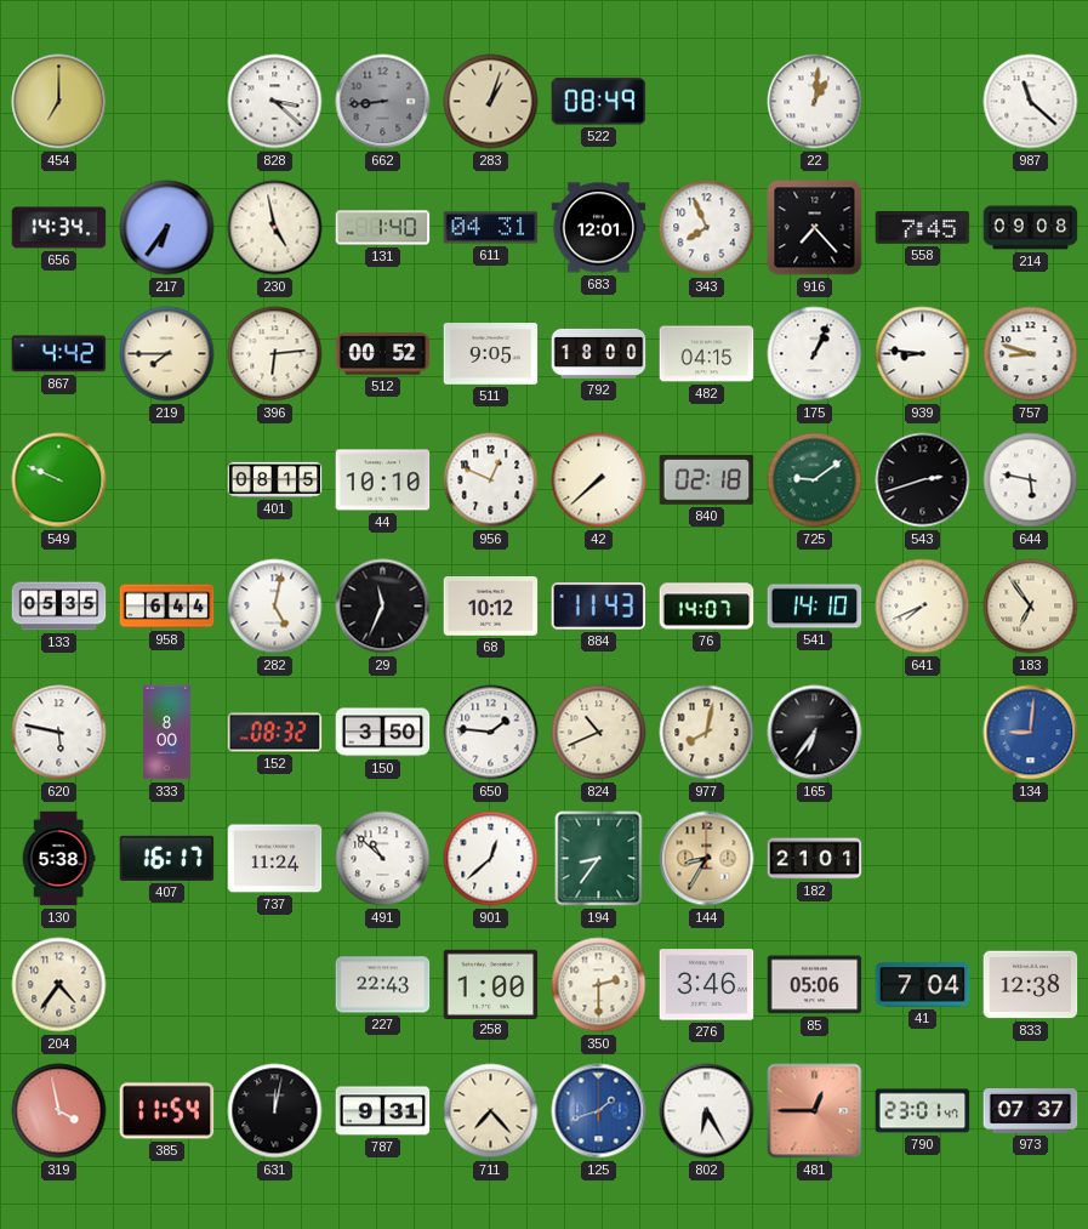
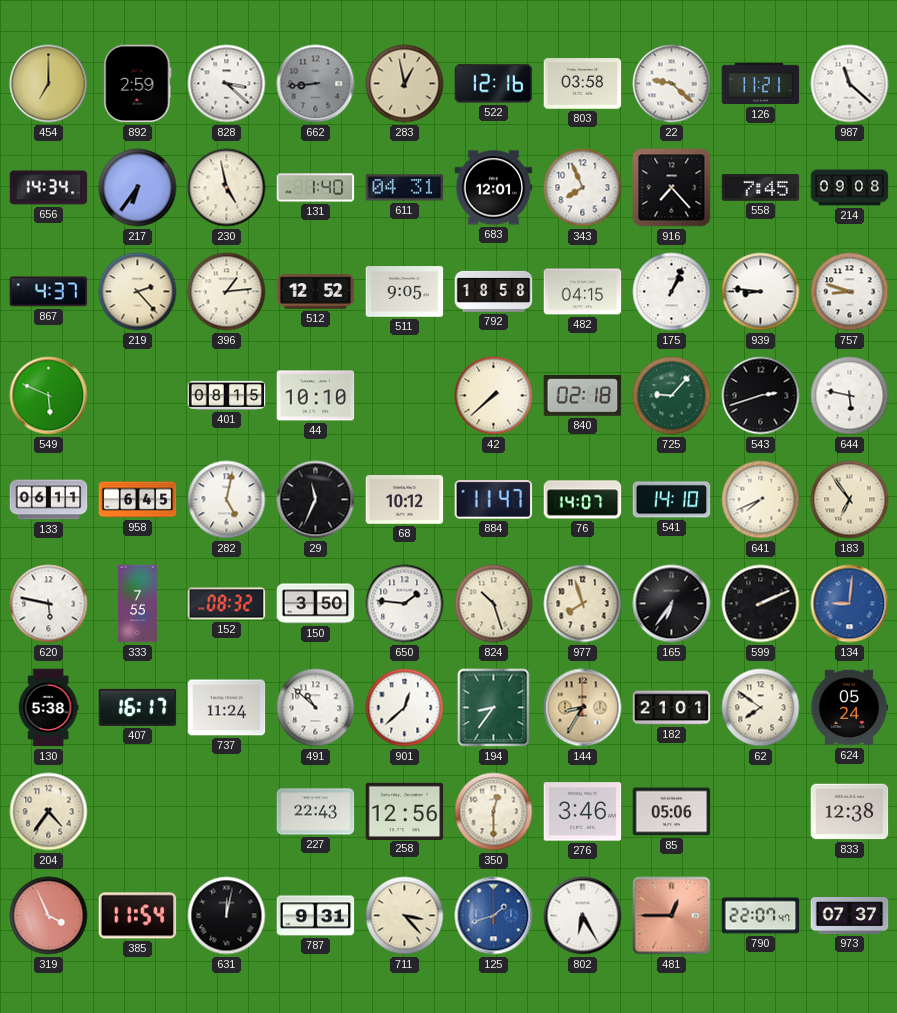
892: none -> 2:59
283: 1:03 -> 12:58
522: 08:49 -> 12:16
803: none -> 03:58
22: 1:01 -> 9:22
126: none -> 11:21
867: 4:42 -> 4:37
219: 7:45 -> 2:23
396: 6:14 -> 1:14
512: 00:52 -> 12:52
792: 18:00 -> 18:58
549: 9:49 -> 5:49
956: 12:49 -> none
725: 9:09 -> 9:07
133: 05:35 -> 06:11
958: 6:44 -> 6:45
884: 11:43 -> 11:47
333: 8:00 -> 7:55
824: 10:41 -> 10:27
977: 8:02 -> 7:57
599: none -> 2:11
62: none -> 7:51
624: none -> 05:24
258: 1:00 -> 12:56
350: 2:30 -> 12:30
41: 7:04 -> none
319: 3:58 -> 3:56
711: 7:23 -> 3:23
790: 23:01 -> 22:07
